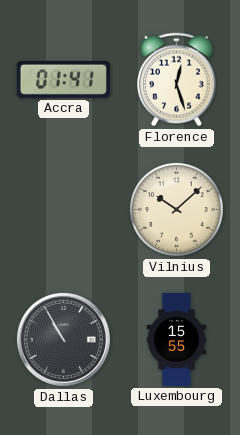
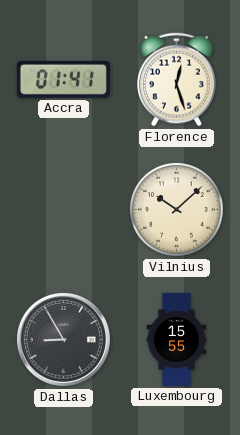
Dallas: 10:55 -> 8:55
